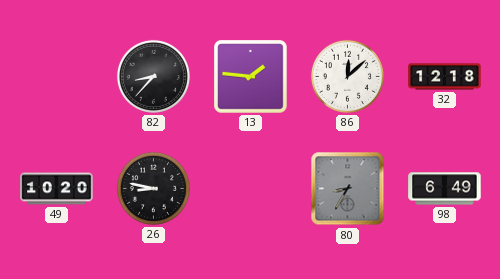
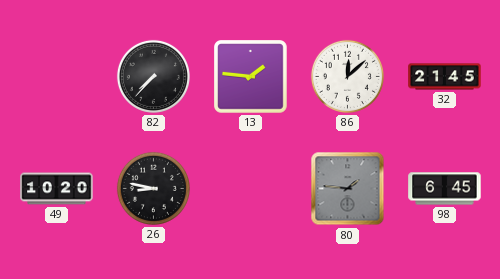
82: 8:37 -> 7:37
32: 12:18 -> 21:45
80: 8:35 -> 1:46
98: 6:49 -> 6:45
